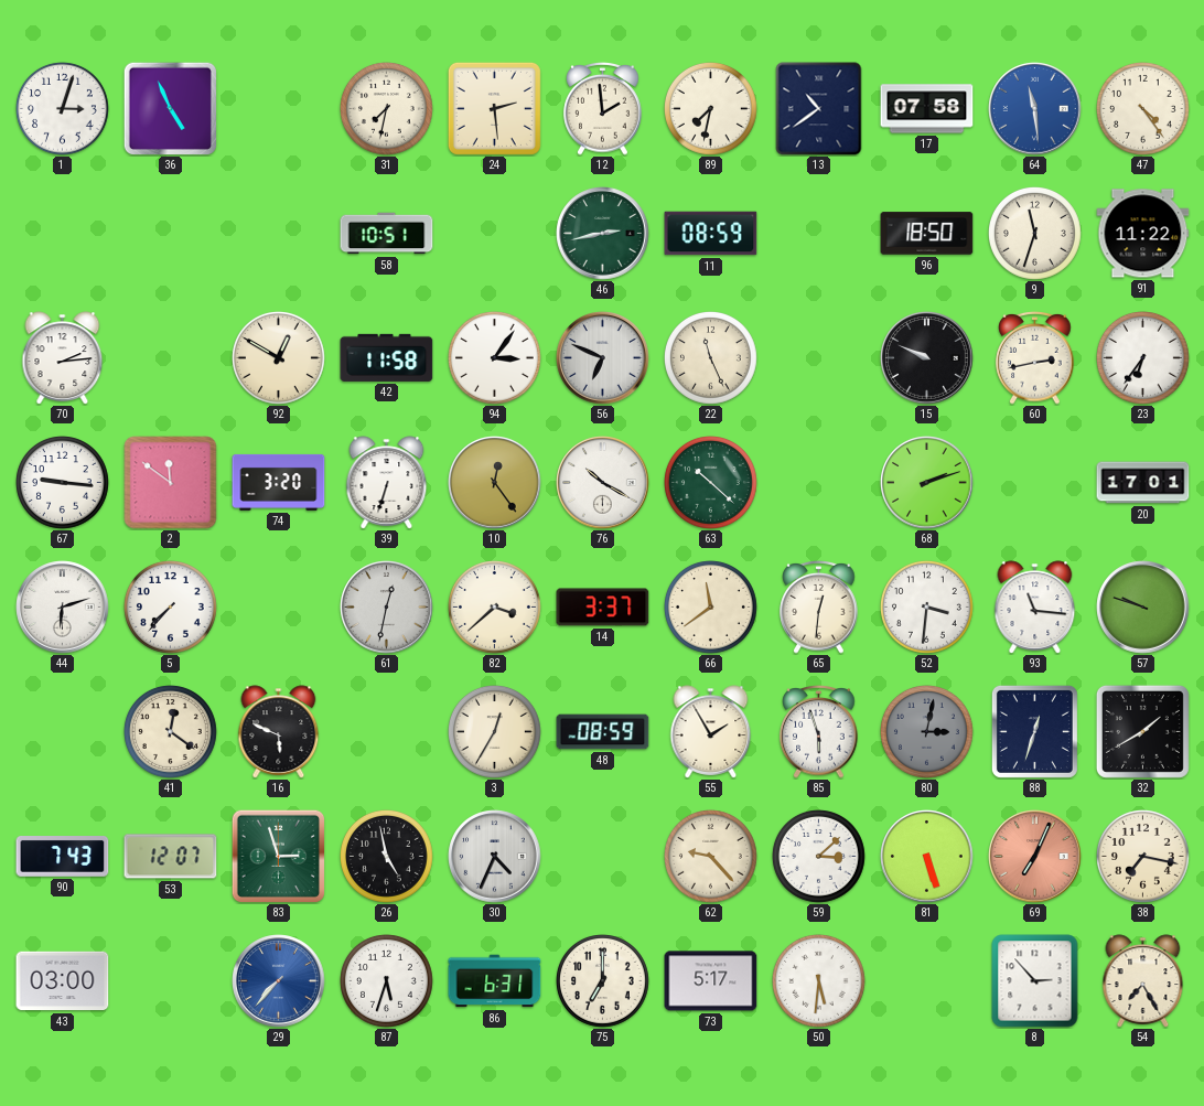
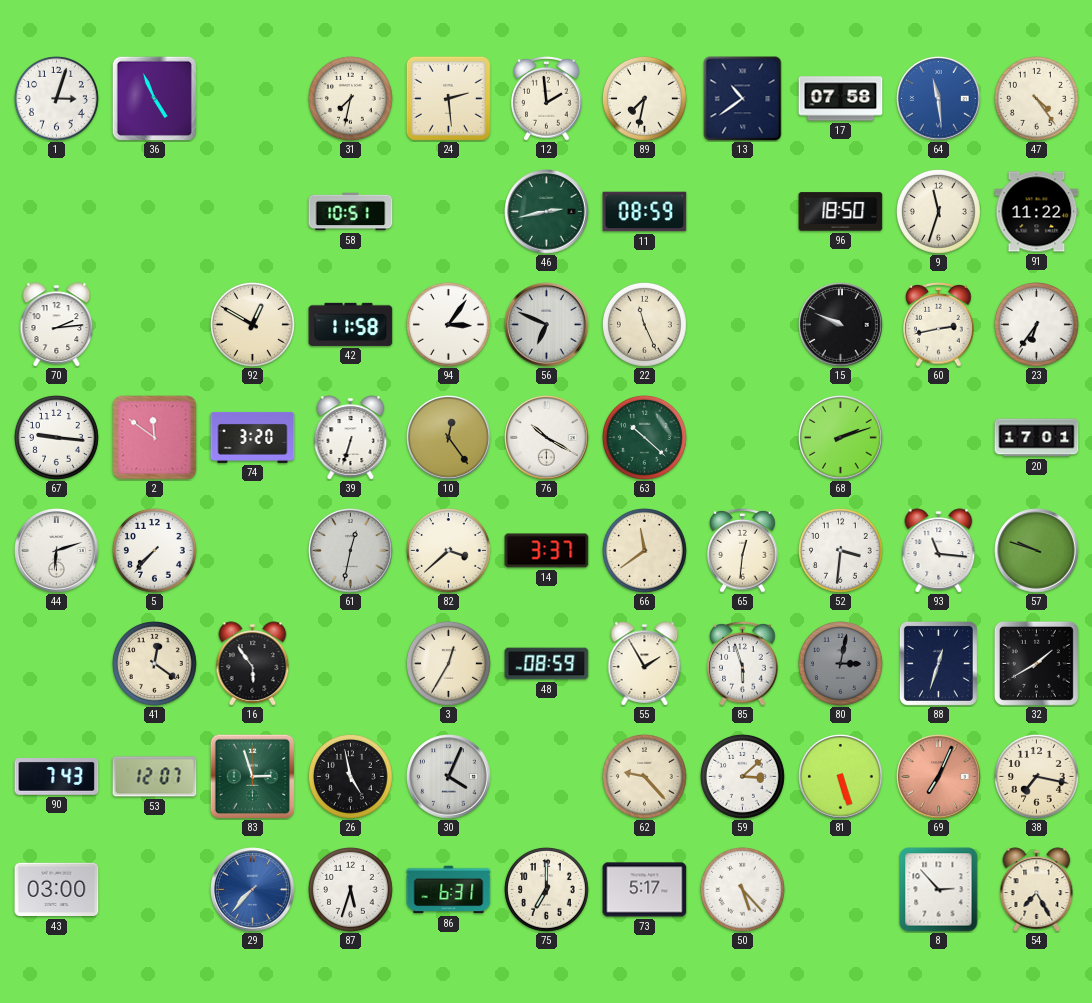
16: 5:49 -> 5:54
30: 4:34 -> 4:04
50: 5:31 -> 5:23
